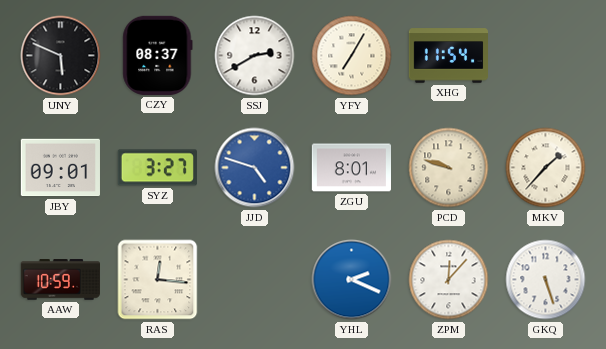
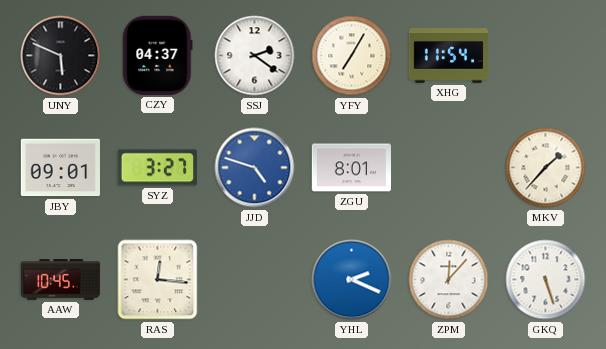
CZY: 08:37 -> 04:37
SSJ: 2:40 -> 2:21
PCD: 9:48 -> none
AAW: 10:59 -> 10:45
